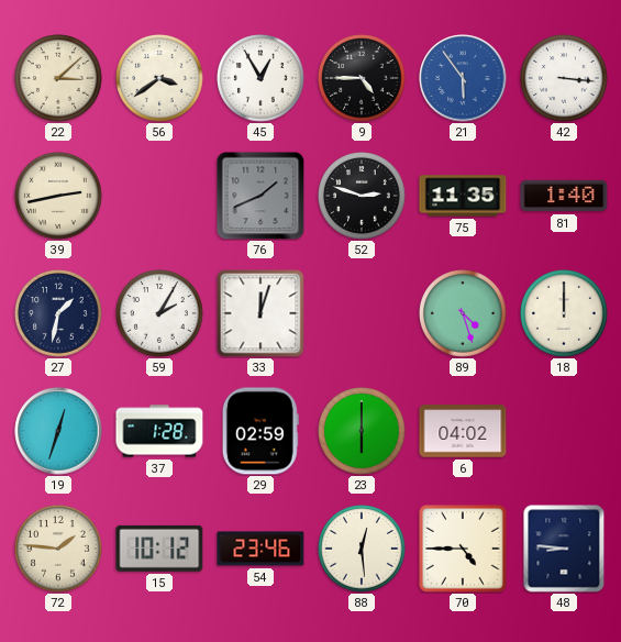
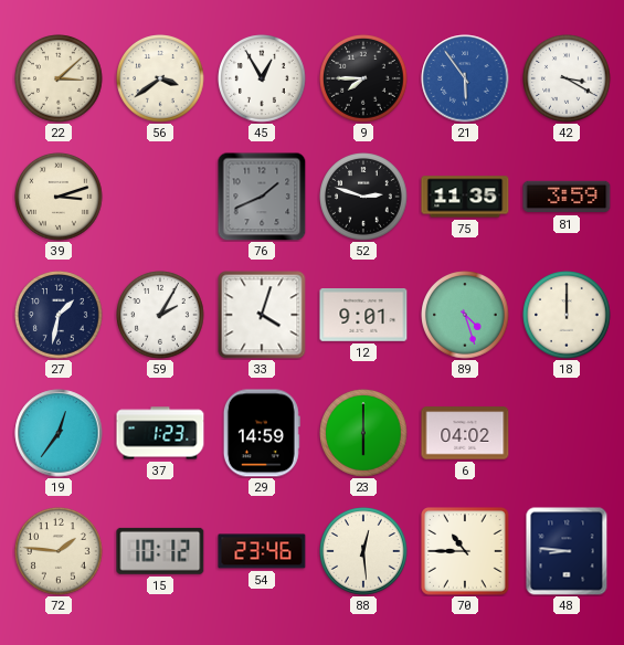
9: 4:45 -> 7:45
42: 3:16 -> 3:20
39: 2:43 -> 3:12
81: 1:40 -> 3:59
33: 12:03 -> 4:03
12: none -> 9:01
19: 12:33 -> 12:36
37: 1:28 -> 1:23
29: 02:59 -> 14:59
70: 4:45 -> 10:45
